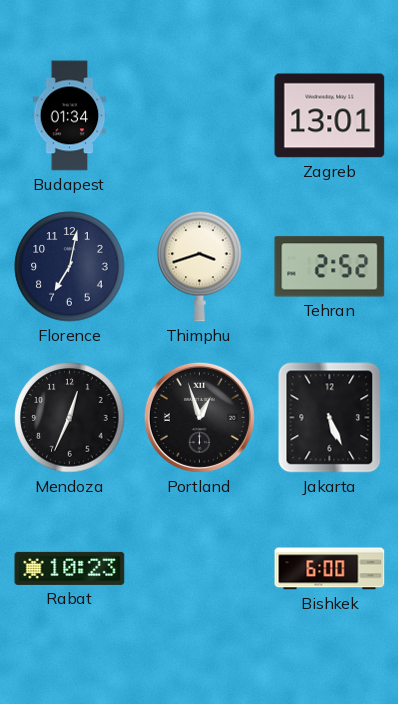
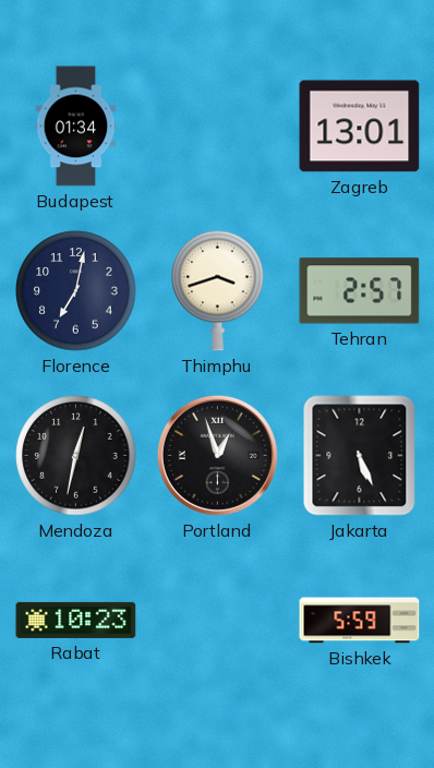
Tehran: 2:52 -> 2:57
Mendoza: 12:34 -> 12:32
Bishkek: 6:00 -> 5:59
